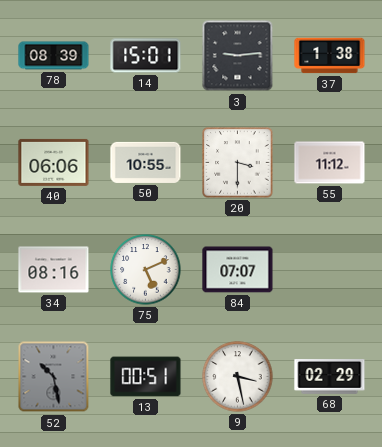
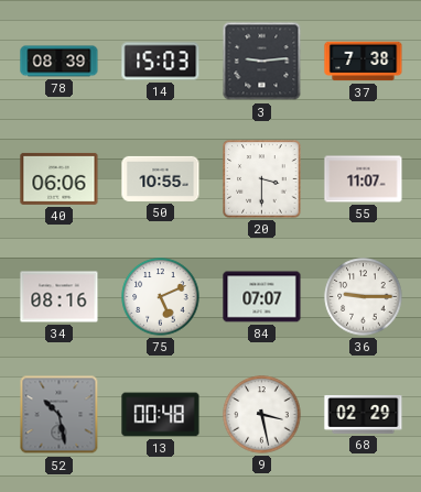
14: 15:01 -> 15:03
37: 1:38 -> 7:38
55: 11:12 -> 11:07
36: none -> 9:15
13: 00:51 -> 00:48
